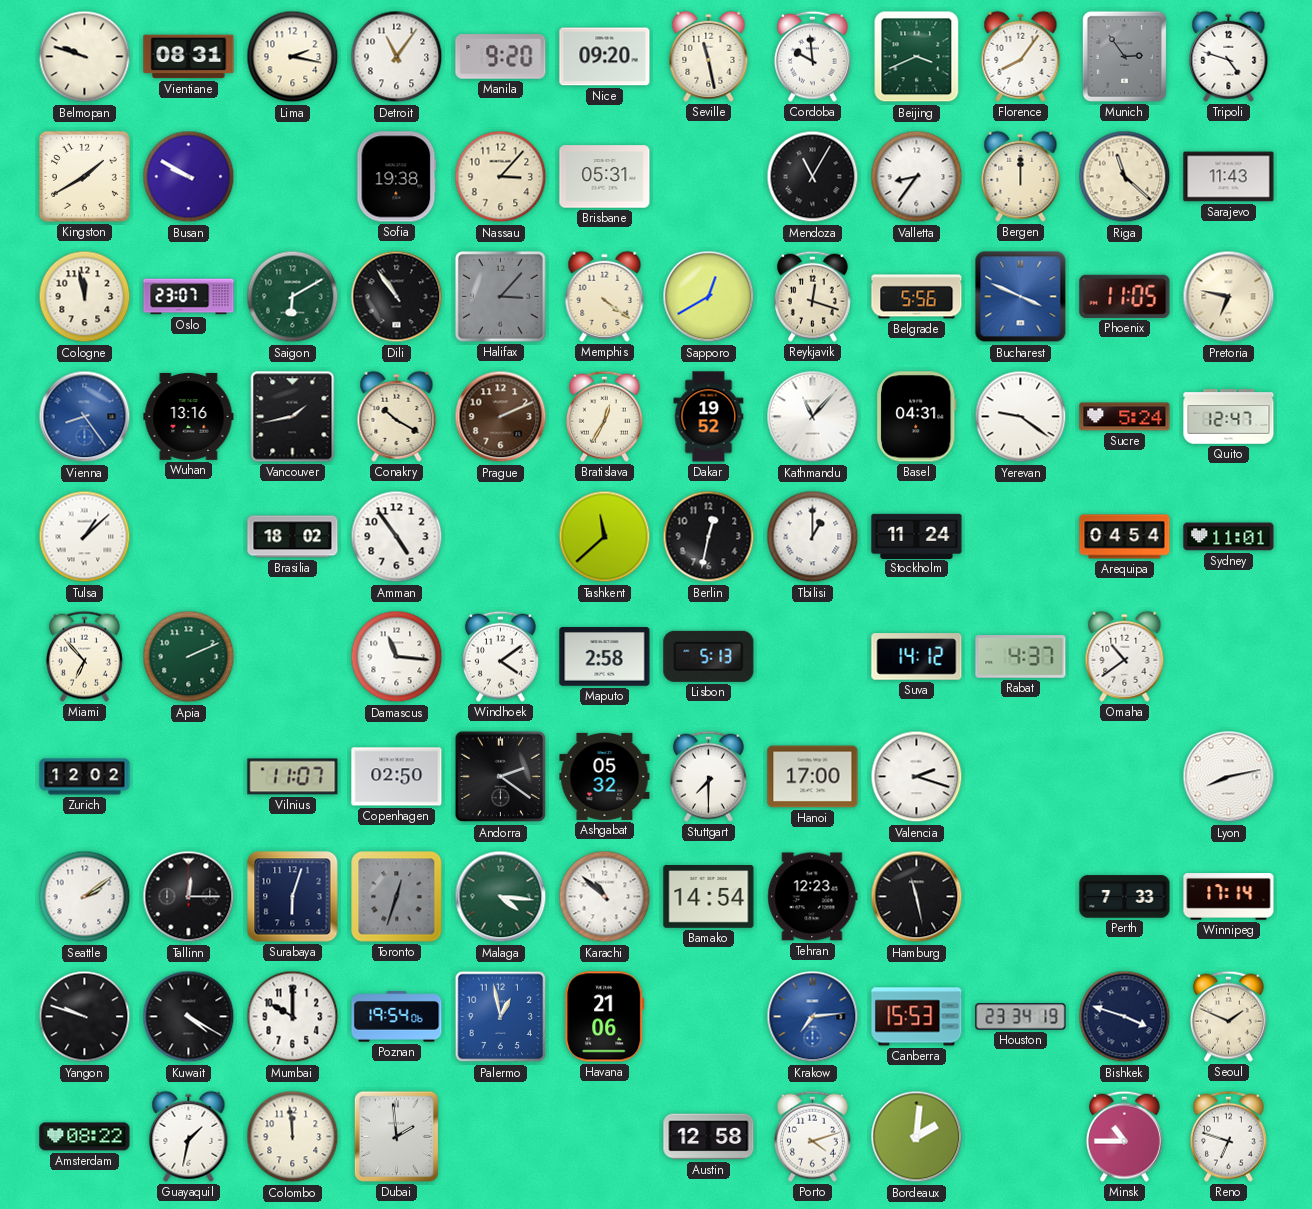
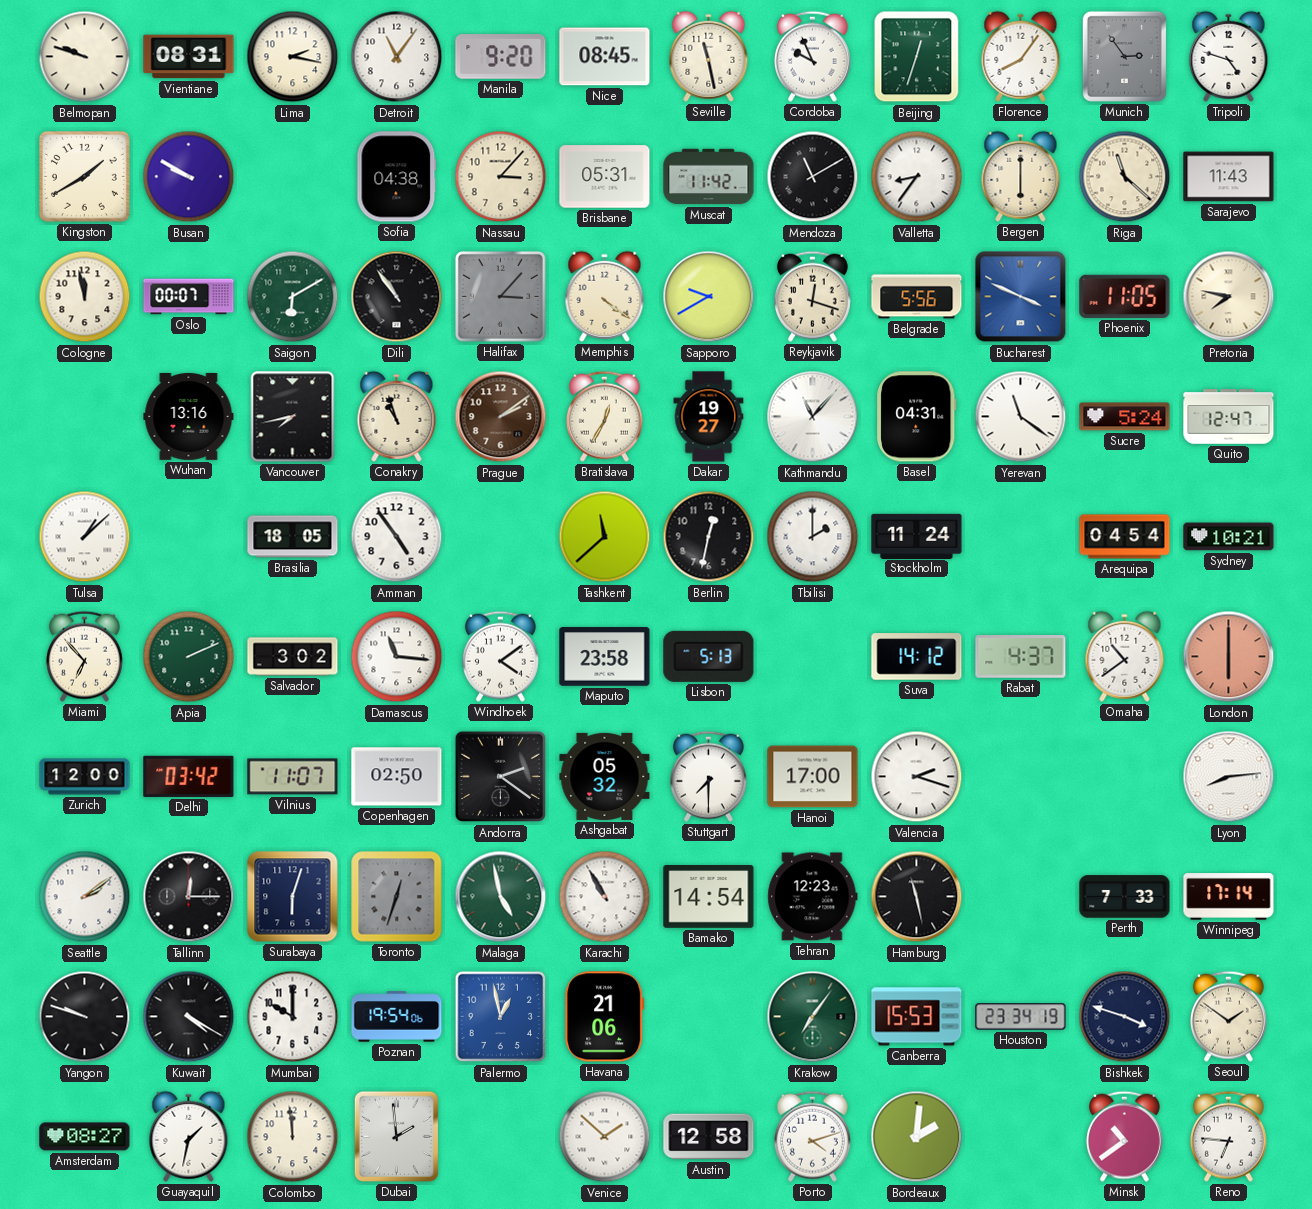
Nice: 09:20 -> 08:45
Cordoba: 9:59 -> 9:56
Beijing: 3:41 -> 12:33
Sofia: 19:38 -> 04:38
Muscat: none -> 11:42
Mendoza: 11:05 -> 11:10
Bergen: 12:00 -> 6:00
Oslo: 23:07 -> 00:07
Sapporo: 12:40 -> 9:40
Pretoria: 6:47 -> 7:47
Vienna: 8:24 -> none
Vancouver: 1:43 -> 7:43
Conakry: 10:20 -> 10:57
Prague: 2:11 -> 2:09
Dakar: 19:52 -> 19:27
Yerevan: 9:21 -> 11:21
Brasilia: 18:02 -> 18:05
Tbilisi: 1:00 -> 2:00
Sydney: 11:01 -> 10:21
Salvador: none -> 3:02
Maputo: 2:58 -> 23:58
London: none -> 6:00
Zurich: 12:02 -> 12:00
Delhi: none -> 03:42
Lyon: 8:13 -> 8:14
Malaga: 4:16 -> 4:58
Karachi: 10:52 -> 10:55
Krakow: 7:14 -> 7:06
Krakow dial: blue -> green
Seoul: 1:49 -> 1:51
Amsterdam: 08:22 -> 08:27
Venice: none -> 1:52
Minsk: 10:45 -> 10:39
Reno: 6:48 -> 6:46
